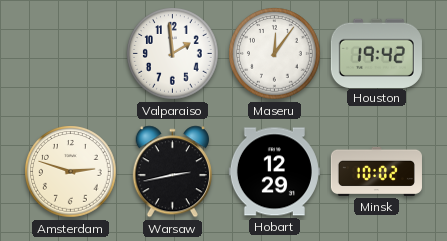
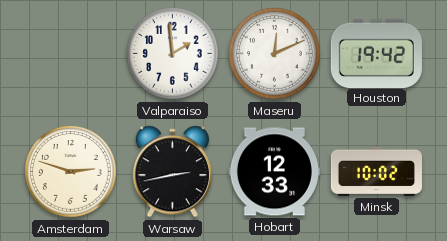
Maseru: 12:06 -> 12:11
Hobart: 12:29 -> 12:33
